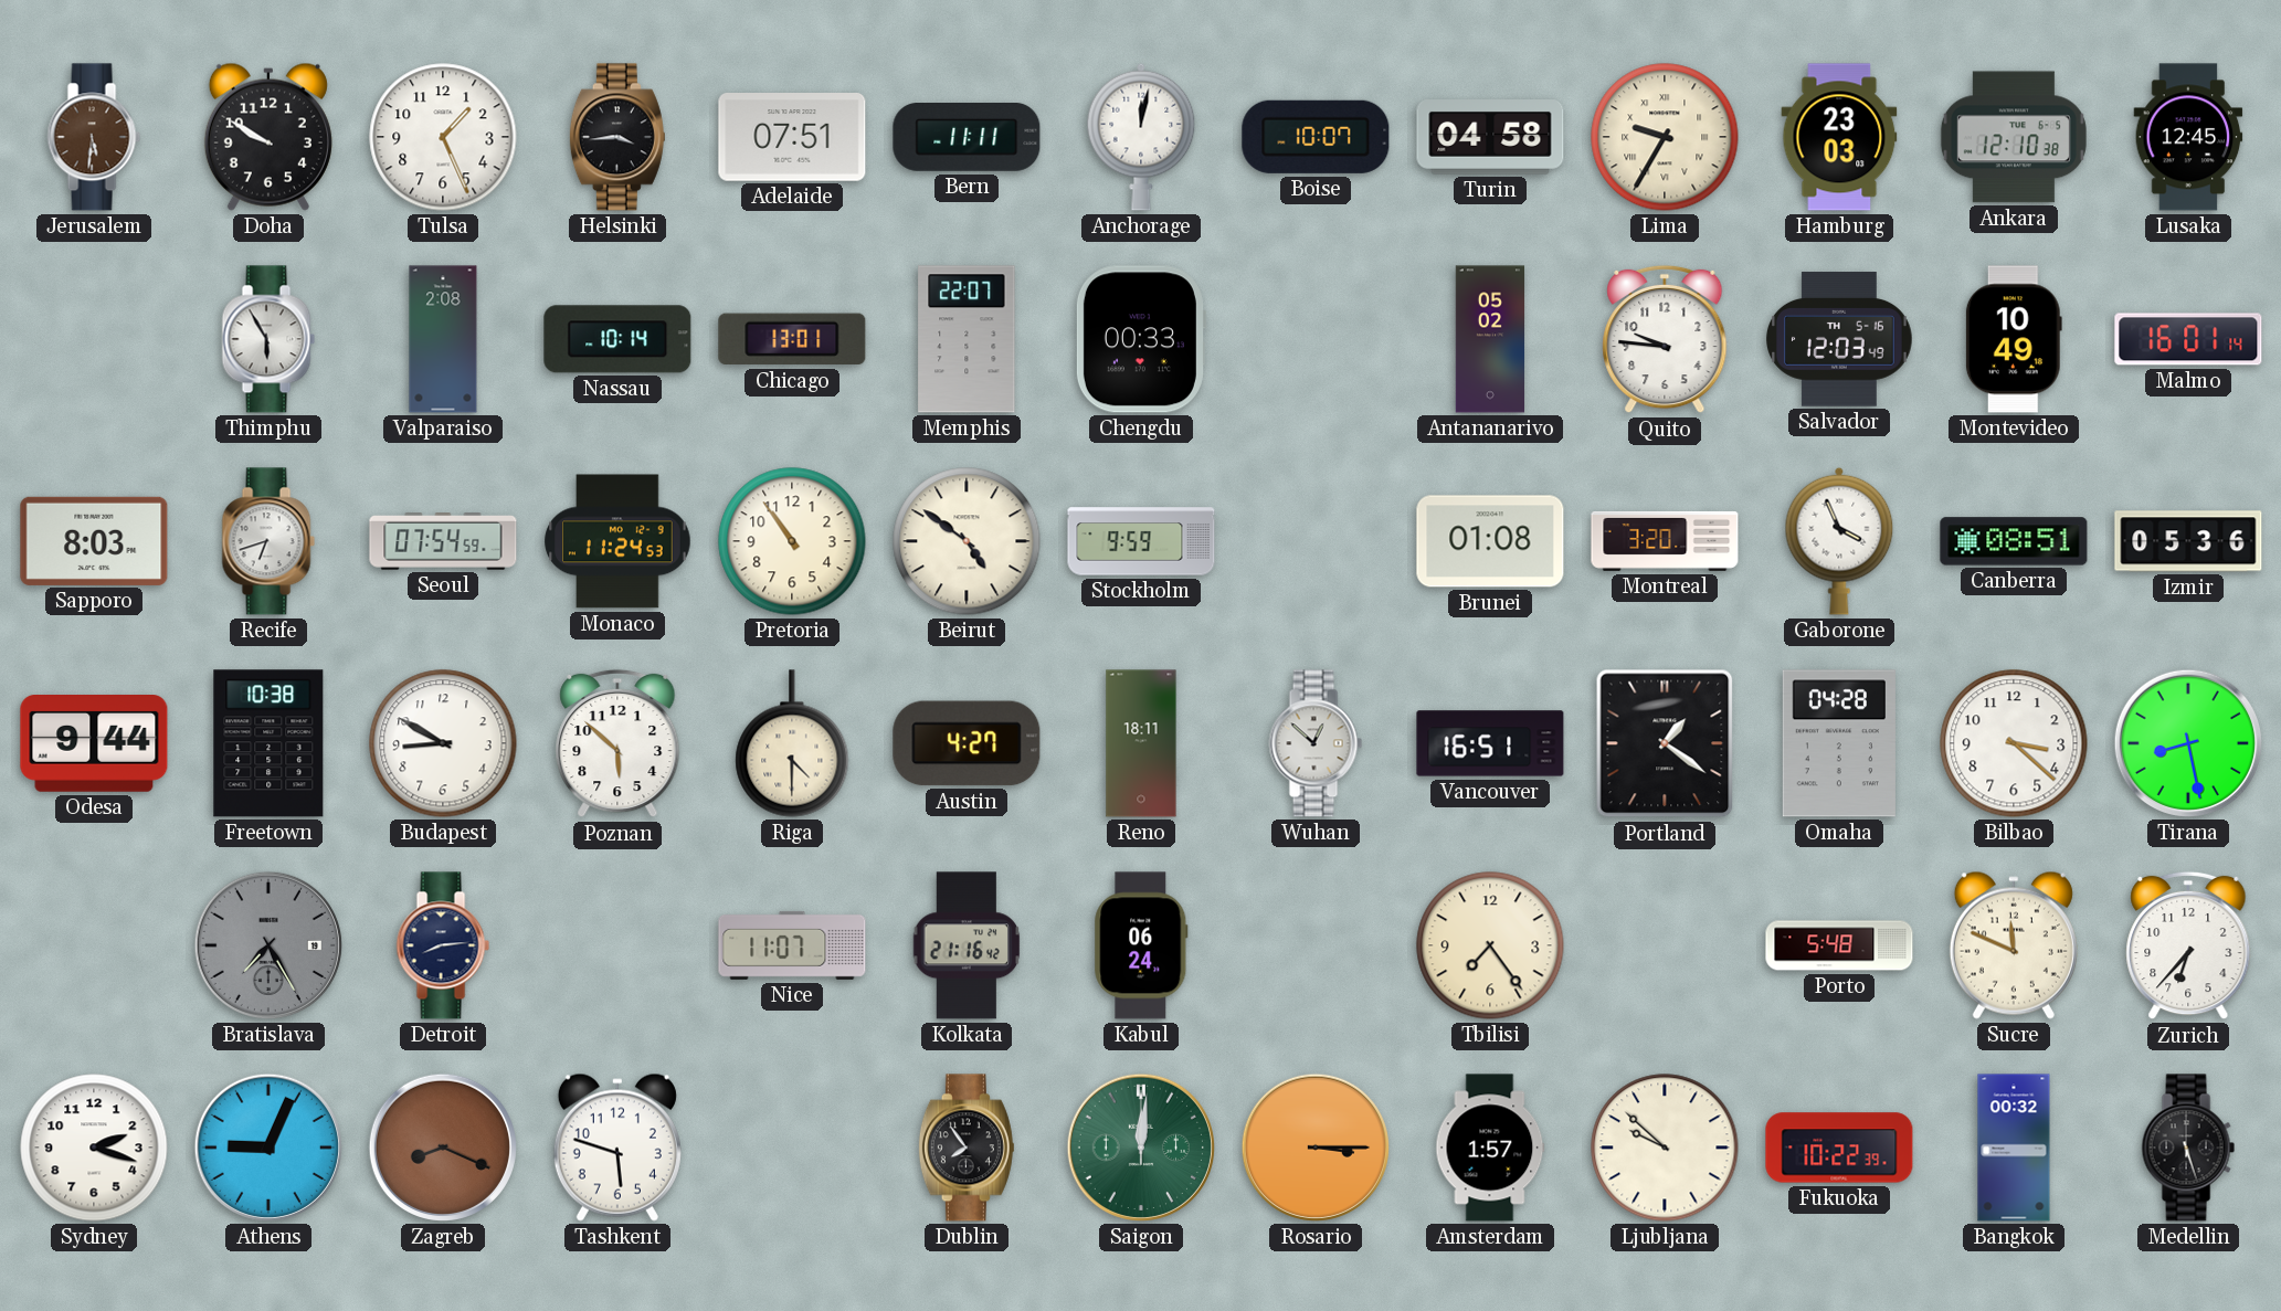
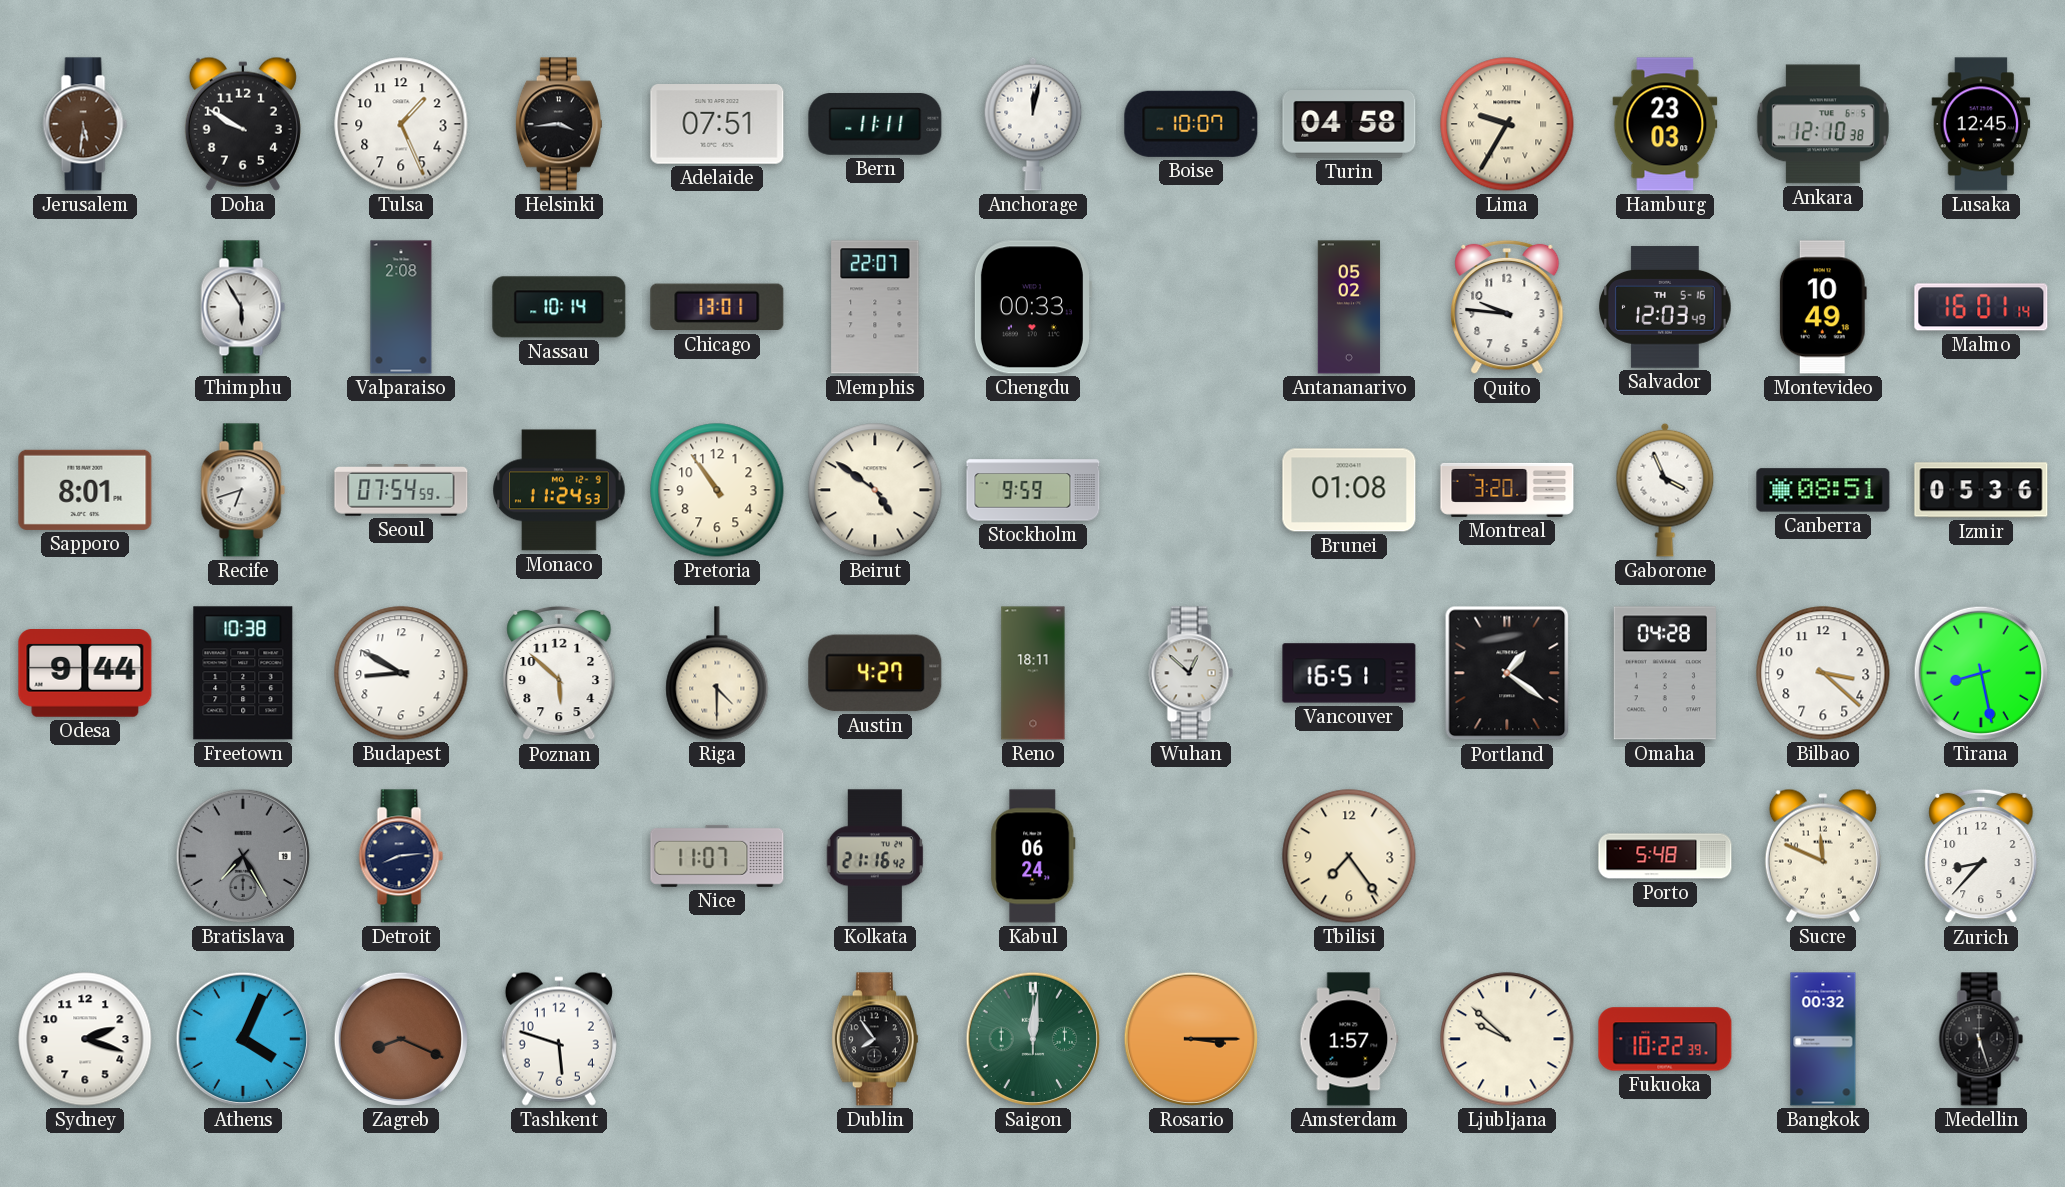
Sapporo: 8:03 -> 8:01
Zurich: 6:37 -> 8:37
Athens: 9:04 -> 4:04
